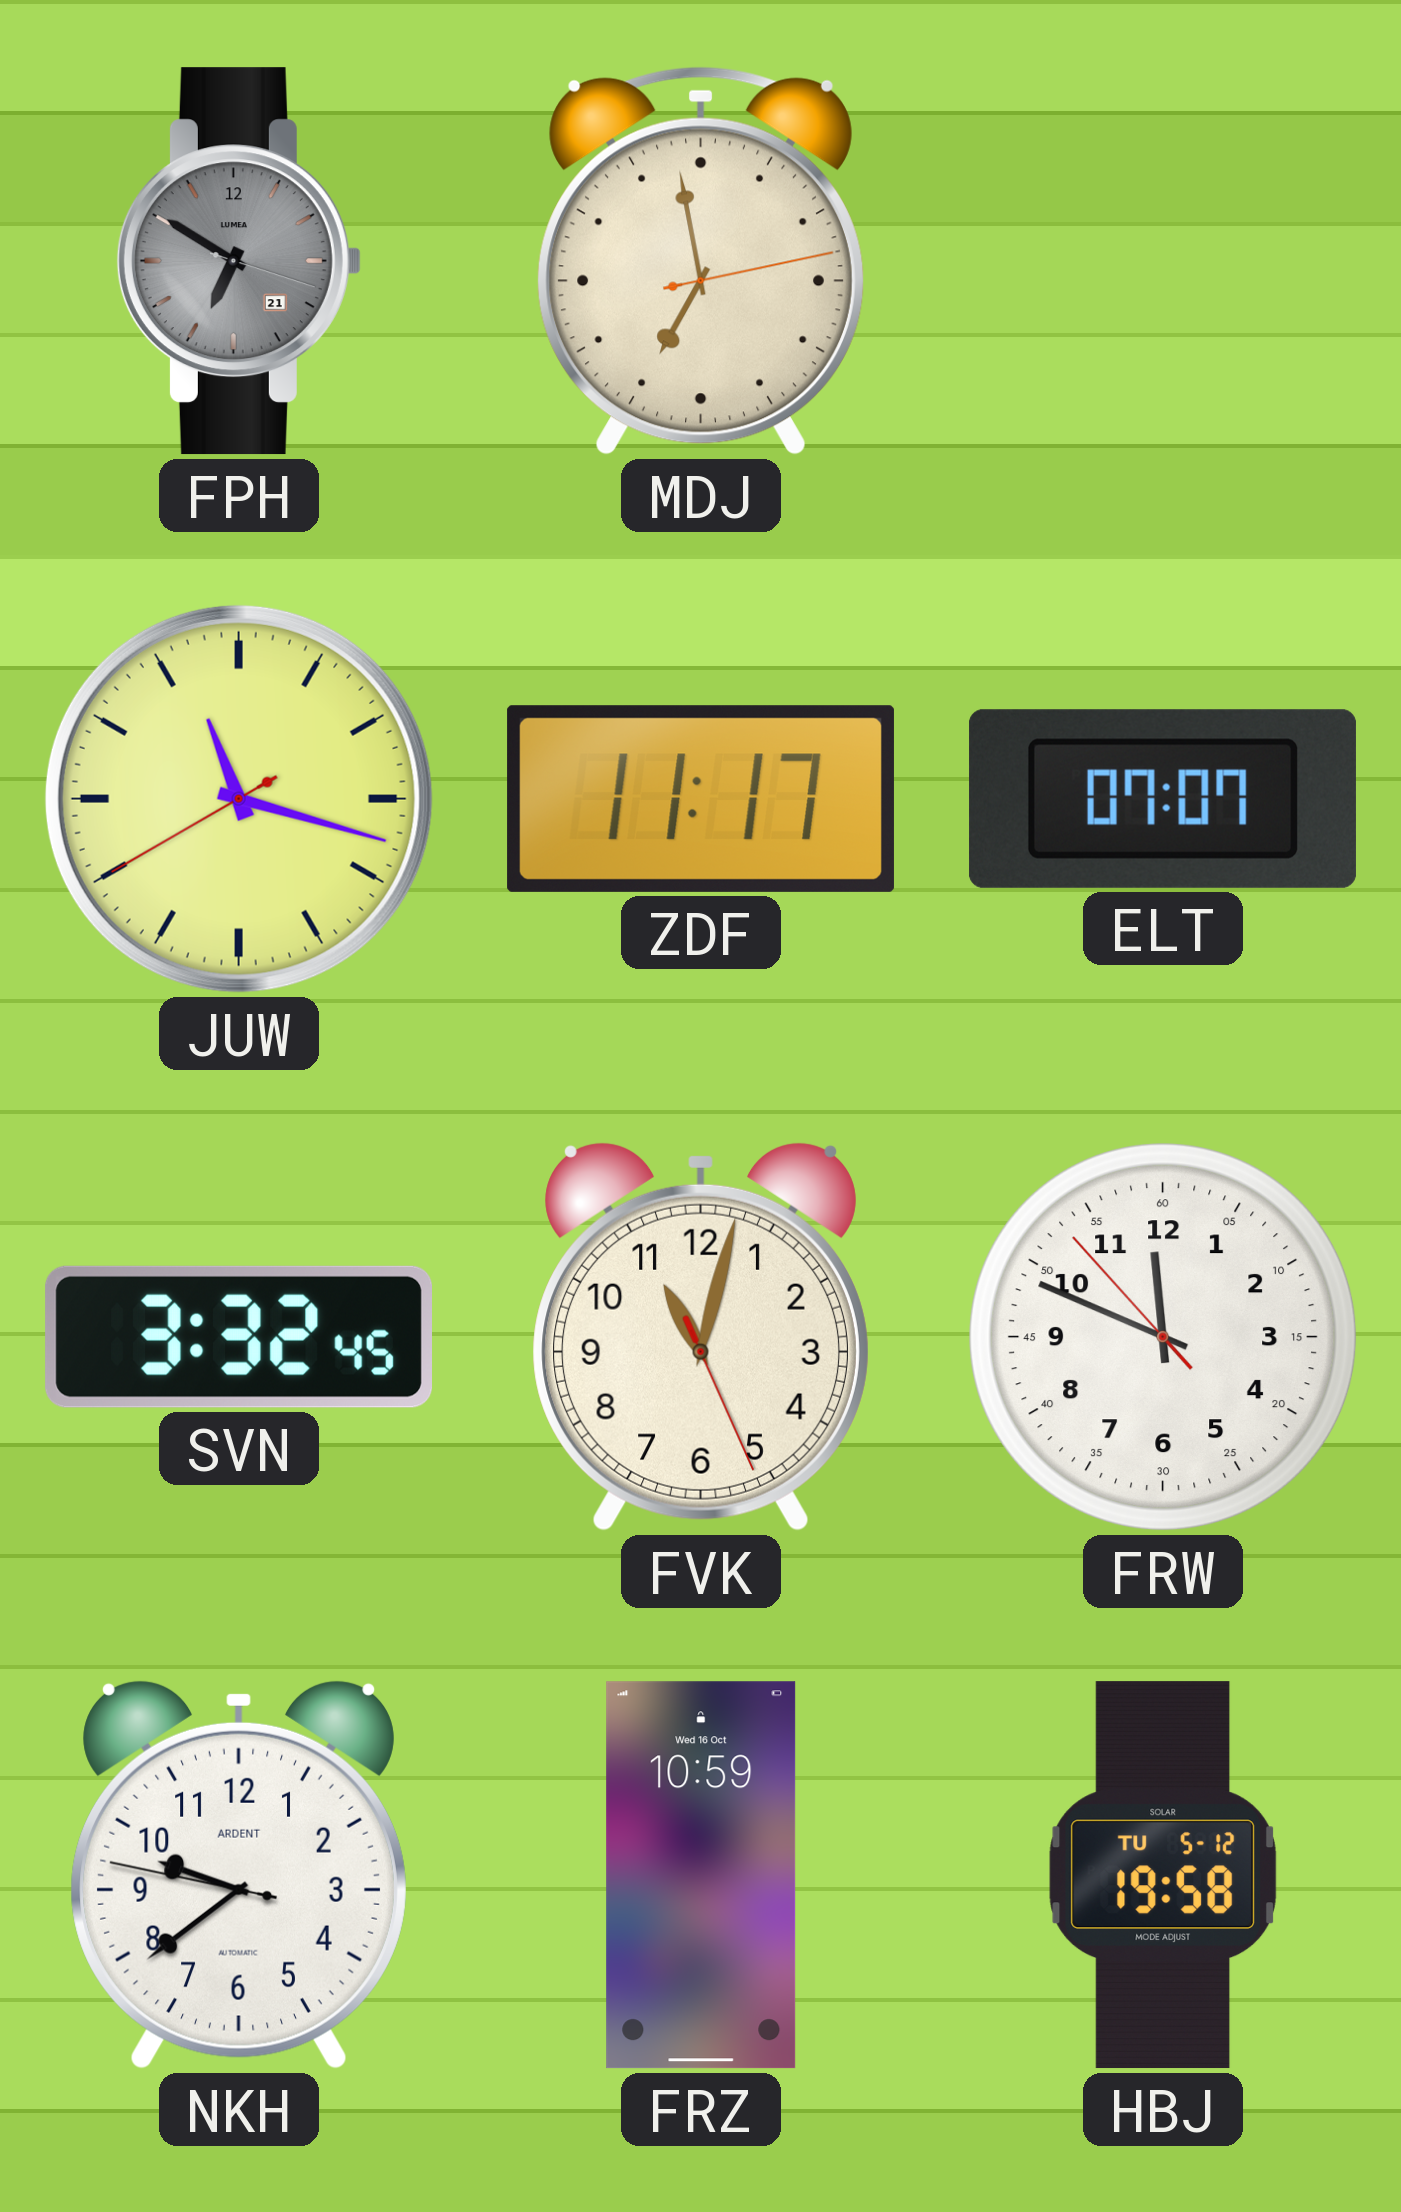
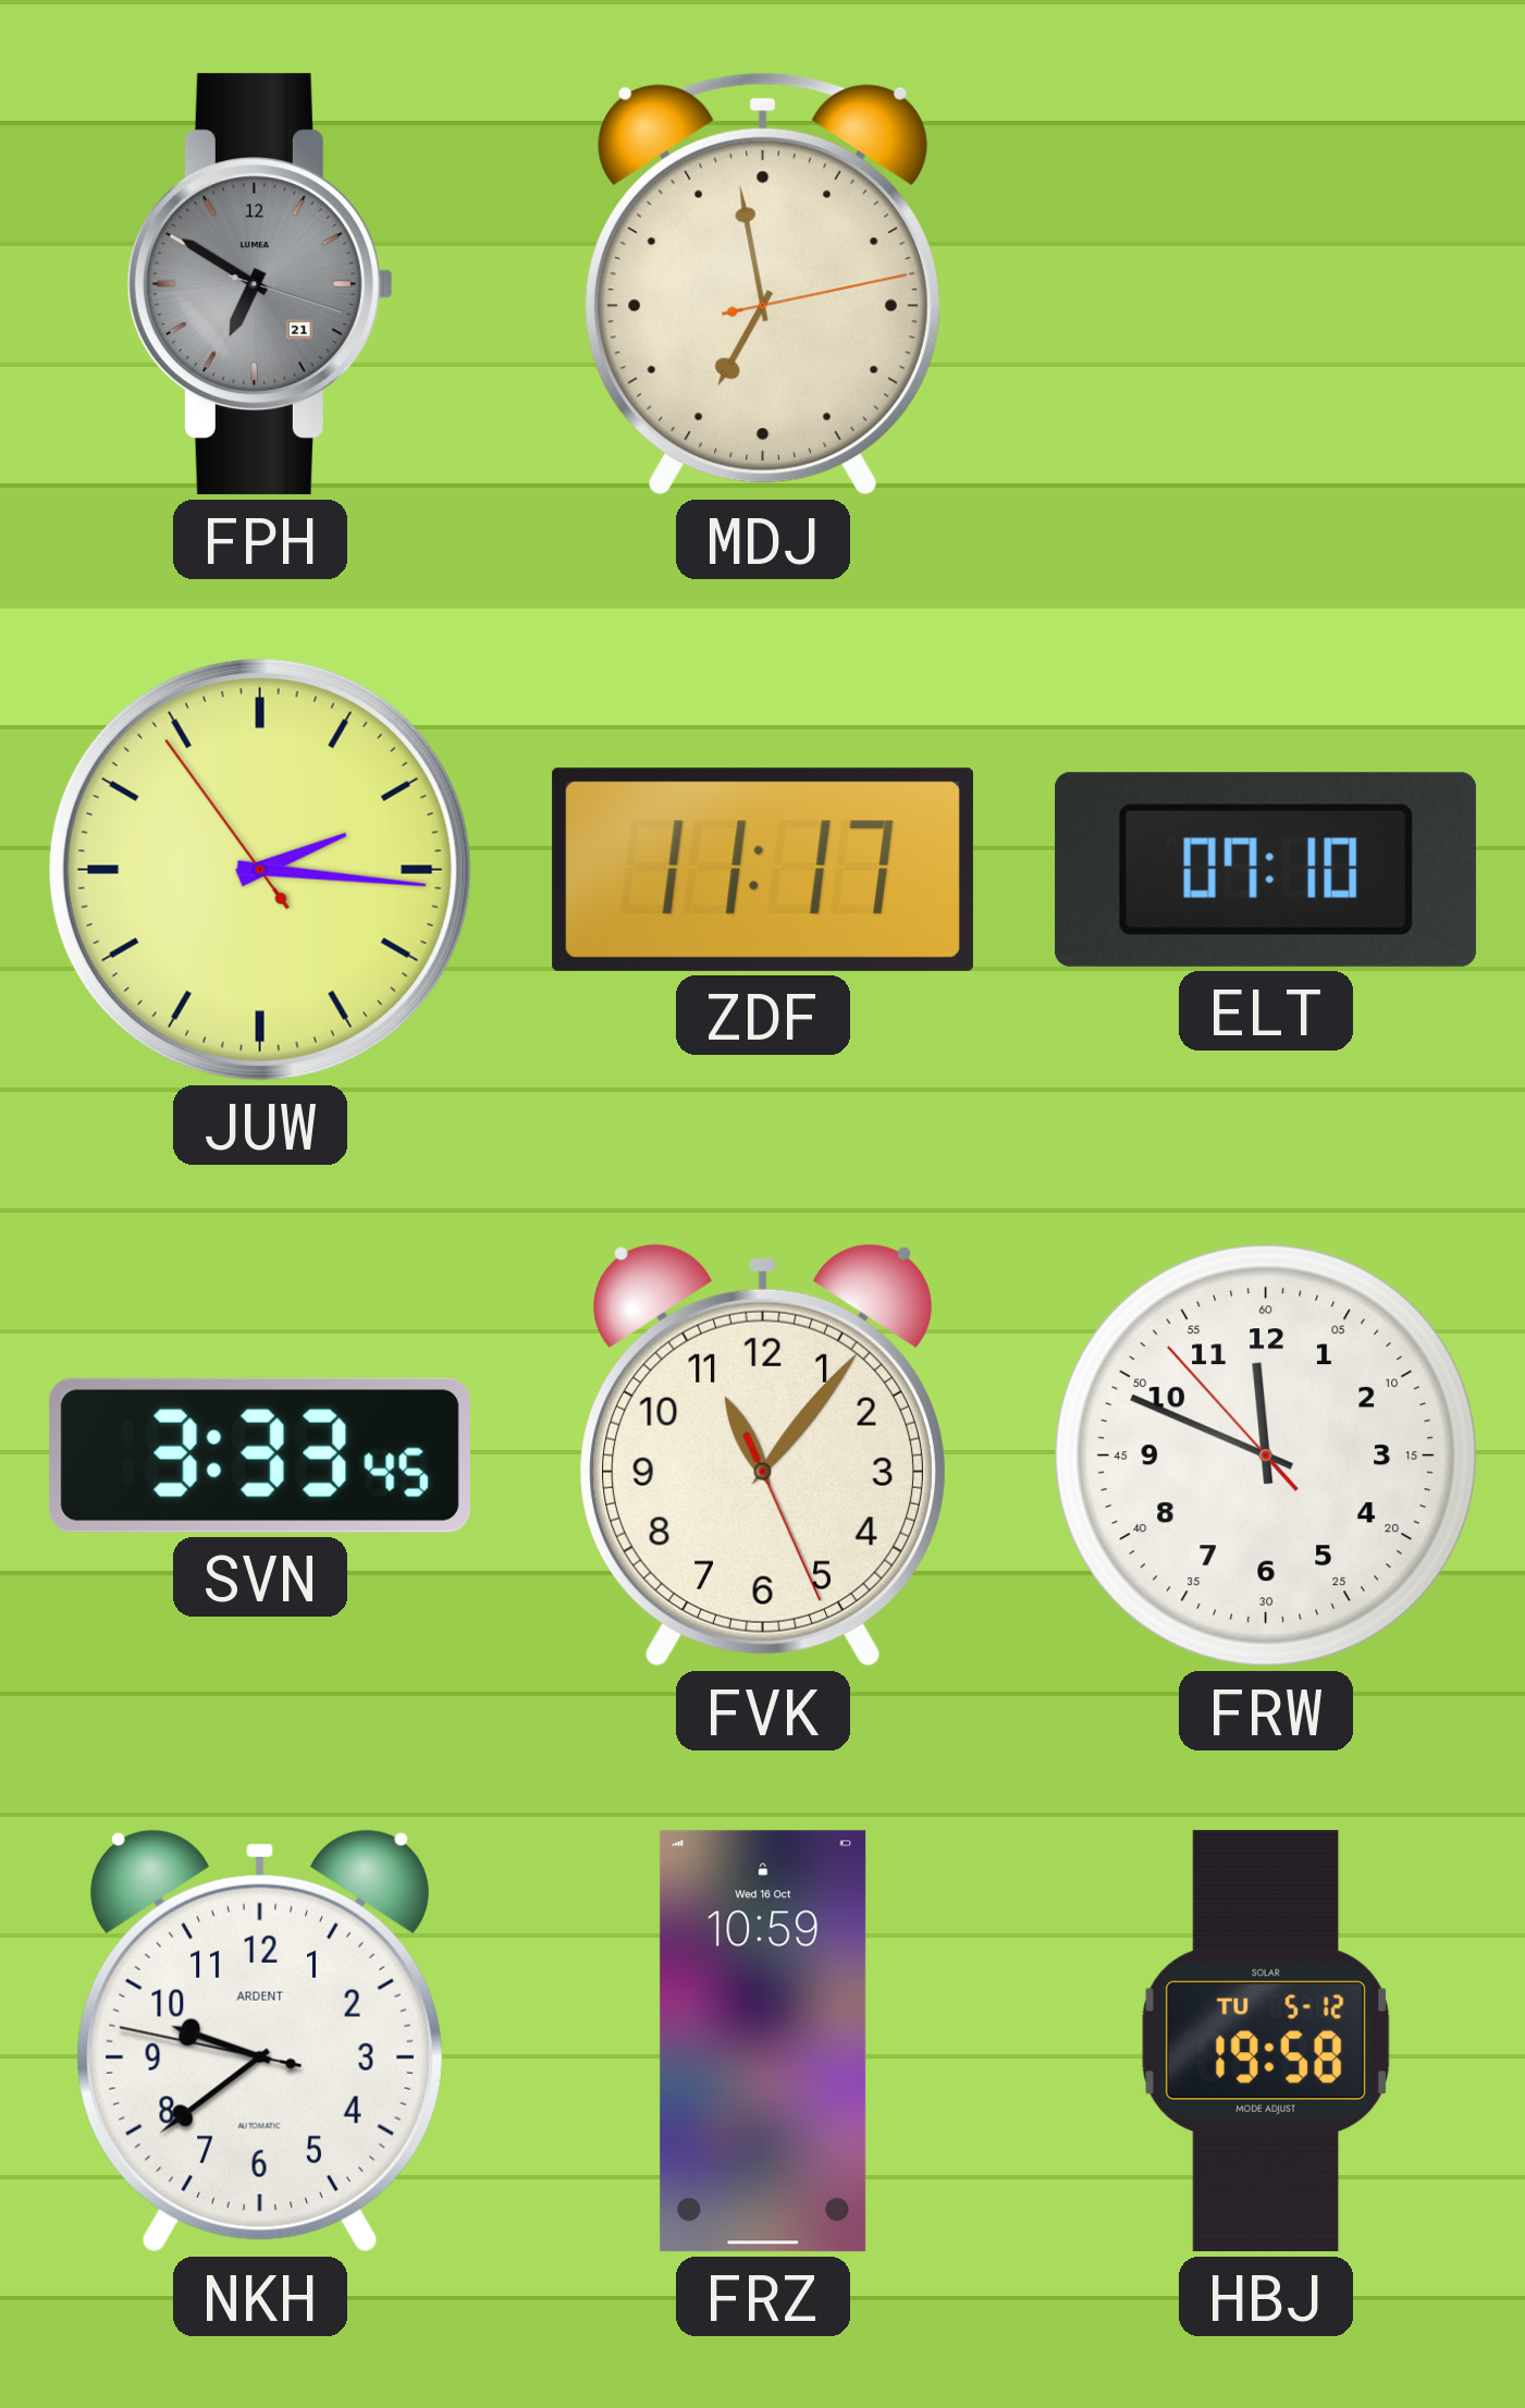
JUW: 11:17 -> 2:15
ELT: 07:07 -> 07:10
SVN: 3:32 -> 3:33
FVK: 11:02 -> 11:06
